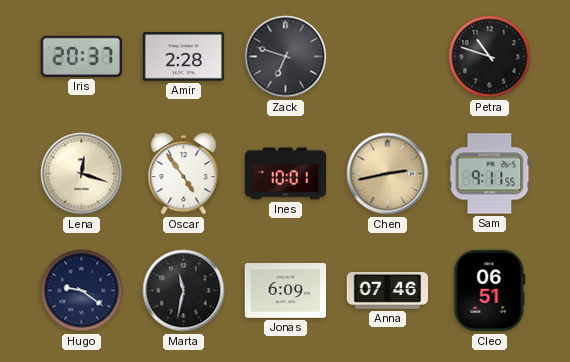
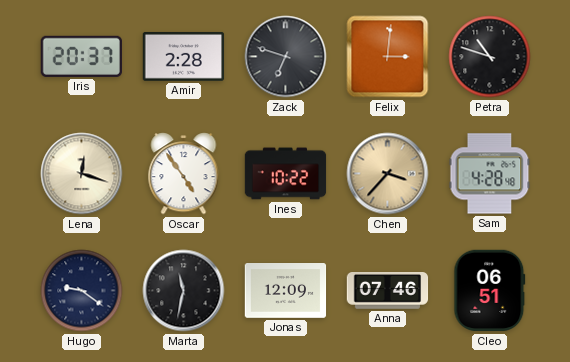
Felix: none -> 3:01
Ines: 10:01 -> 10:22
Chen: 2:43 -> 3:37
Sam: 9:11 -> 4:28
Jonas: 6:09 -> 12:09
